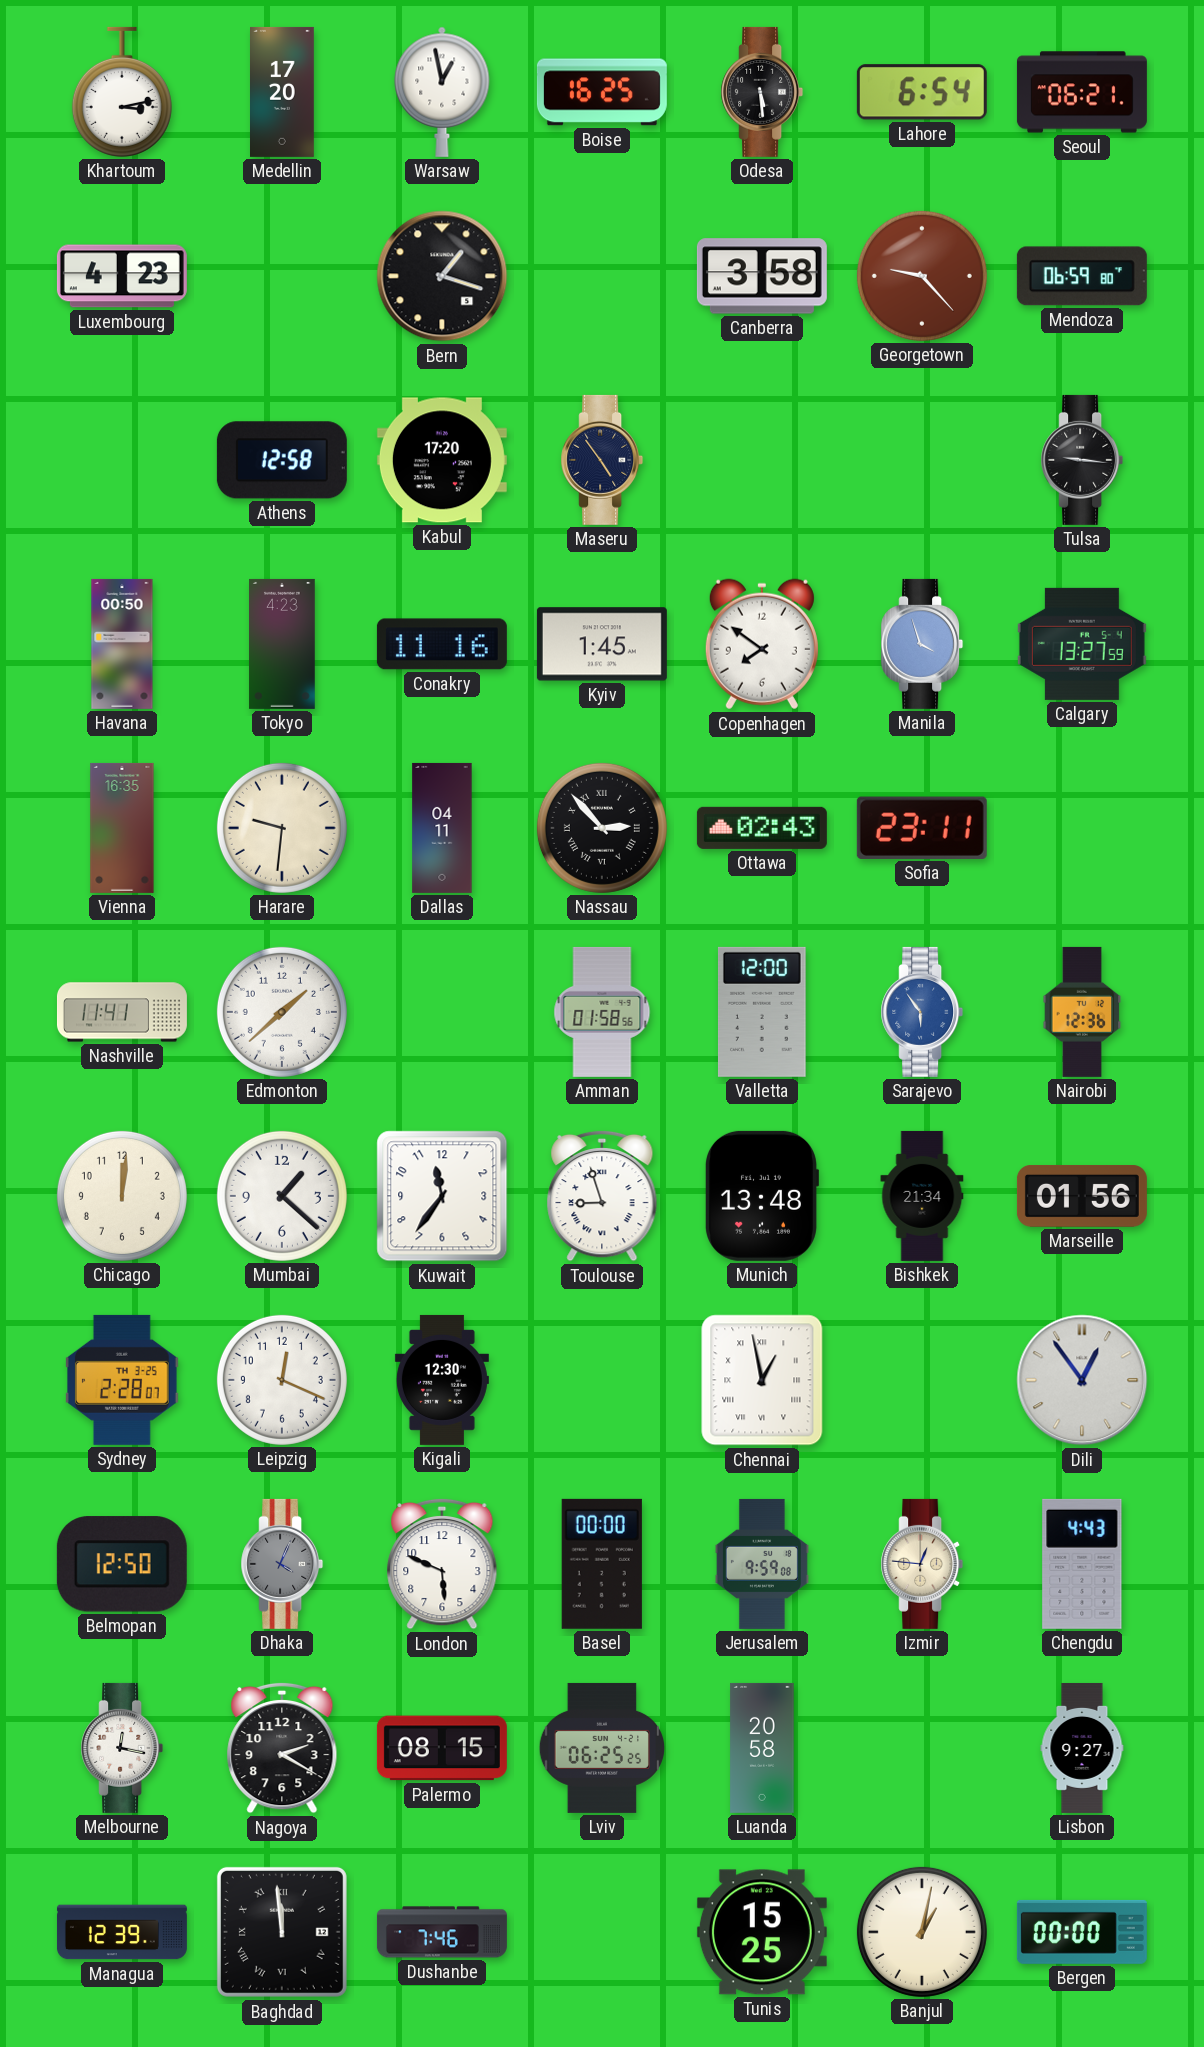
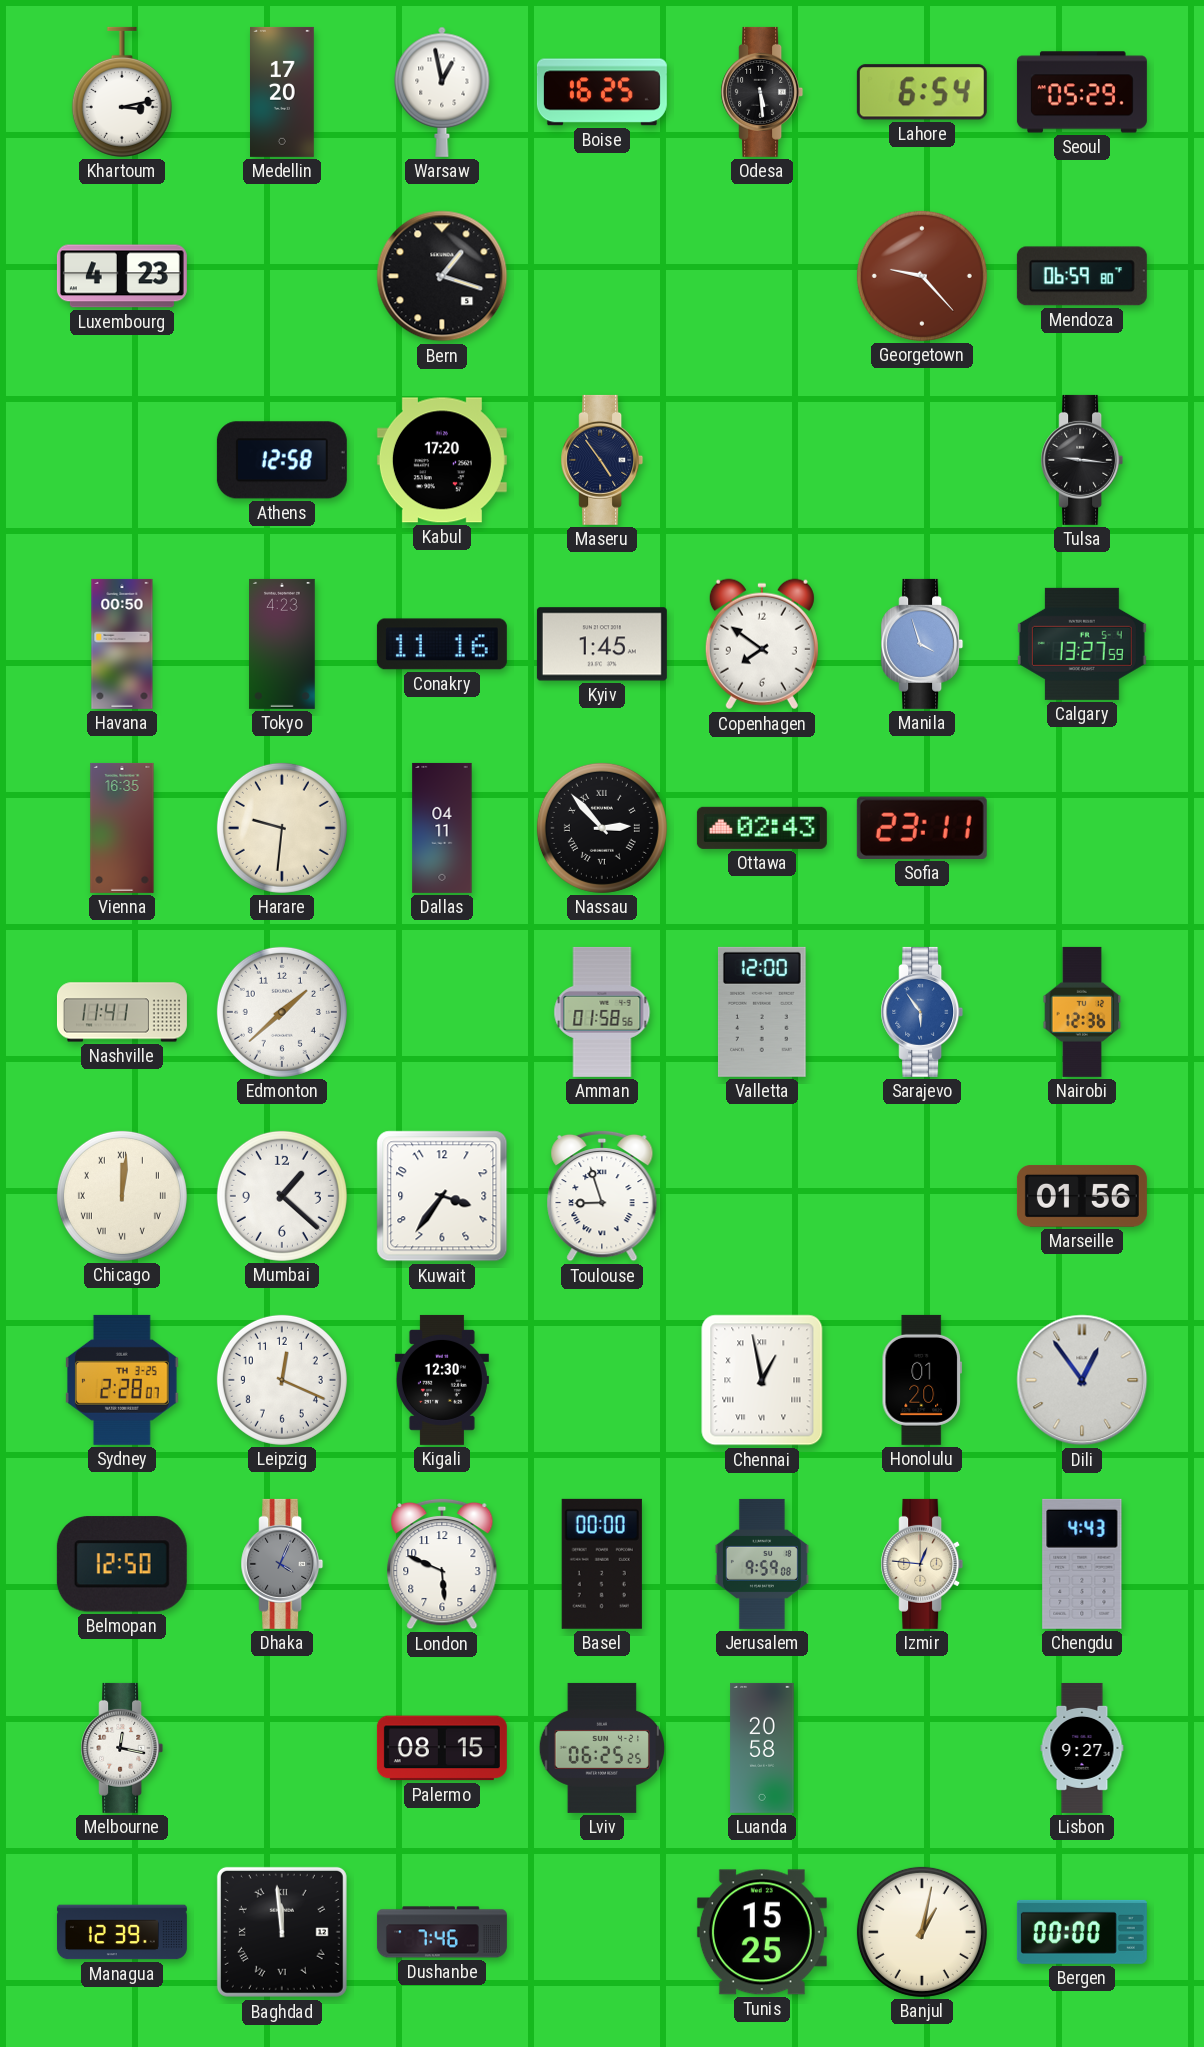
Seoul: 06:21 -> 05:29
Canberra: 3:58 -> none
Chicago numerals: Arabic -> Roman
Kuwait: 11:36 -> 3:36
Munich: 13:48 -> none
Bishkek: 21:34 -> none
Honolulu: none -> 01:20
Nagoya: 2:20 -> none
